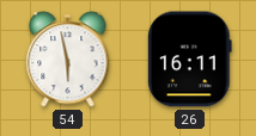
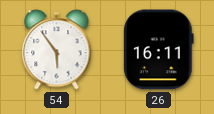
54: 5:58 -> 5:54
